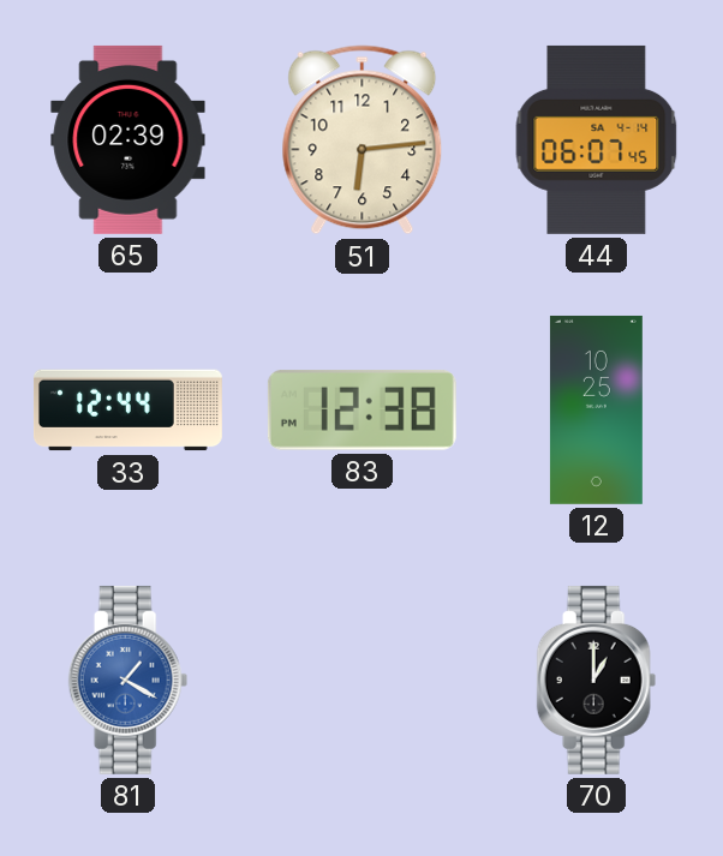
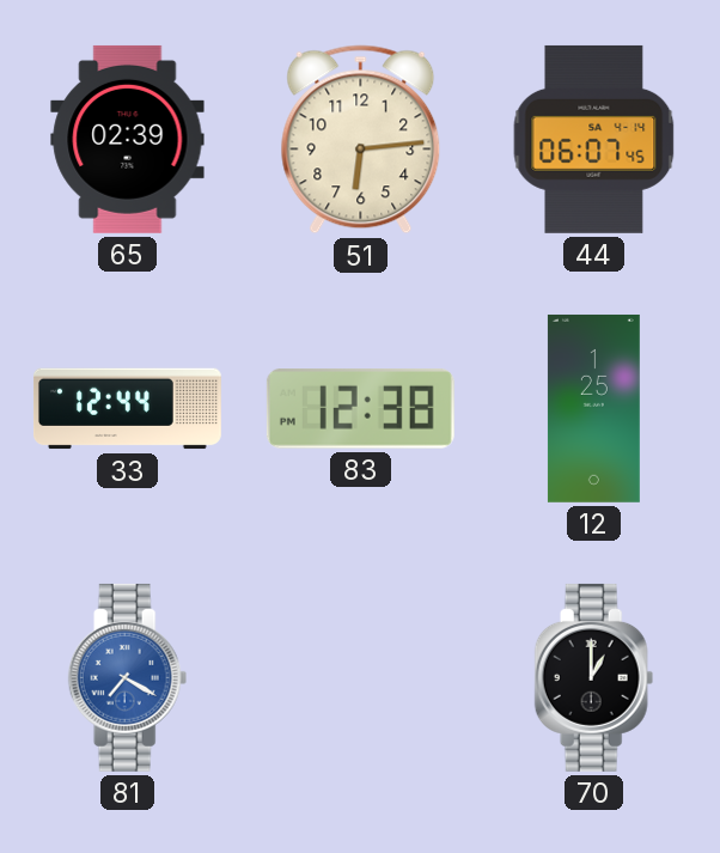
12: 10:25 -> 1:25
81: 1:20 -> 7:20
